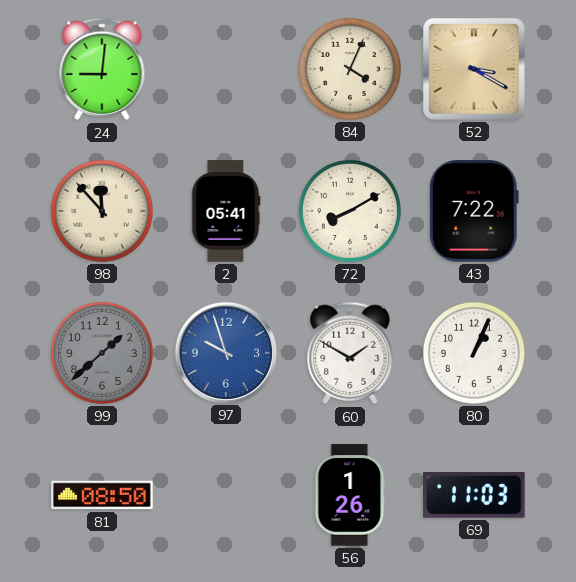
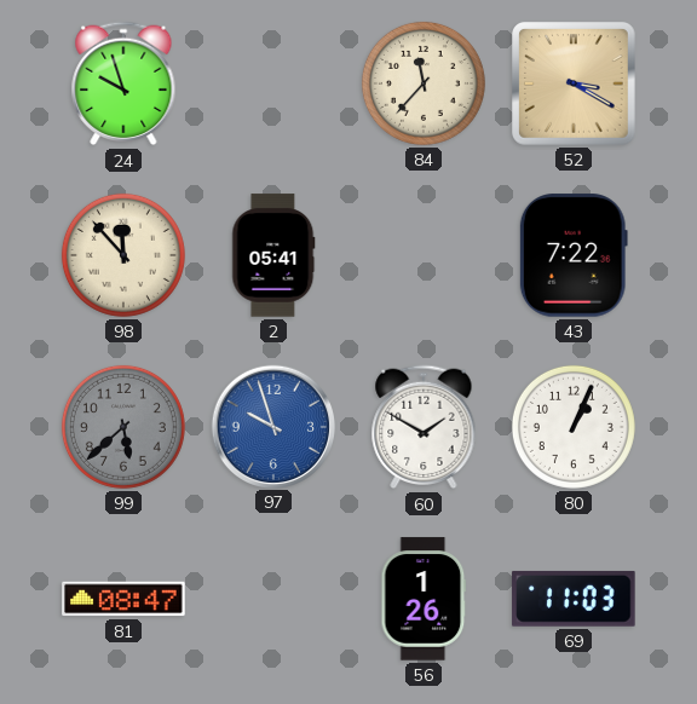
24: 9:01 -> 9:57
84: 4:04 -> 11:37
72: 8:10 -> none
99: 1:38 -> 5:38
81: 08:50 -> 08:47
